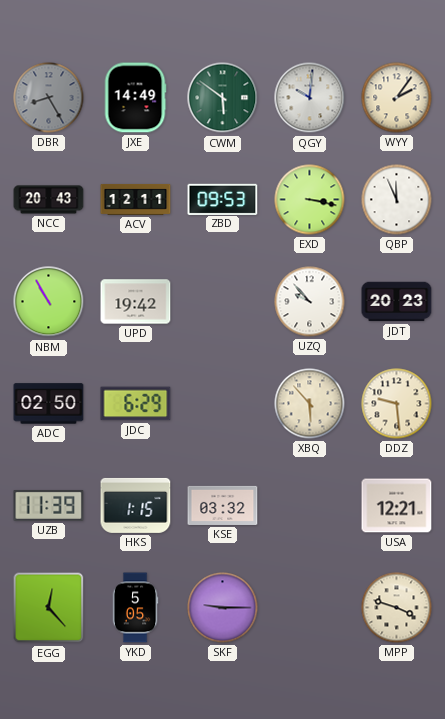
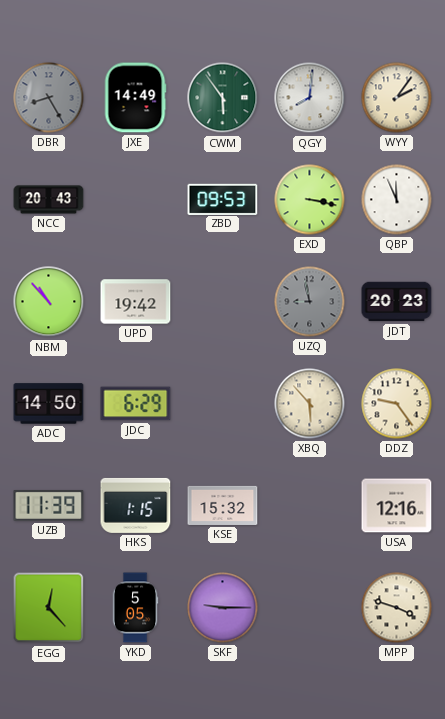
CWM: 5:51 -> 5:54
QGY: 10:01 -> 8:01
ACV: 12:11 -> none
NBM: 10:55 -> 10:53
UZQ: 9:53 -> 8:58
UZQ dial: white -> grey
ADC: 02:50 -> 14:50
DDZ: 9:29 -> 9:24
KSE: 03:32 -> 15:32
USA: 12:21 -> 12:16
